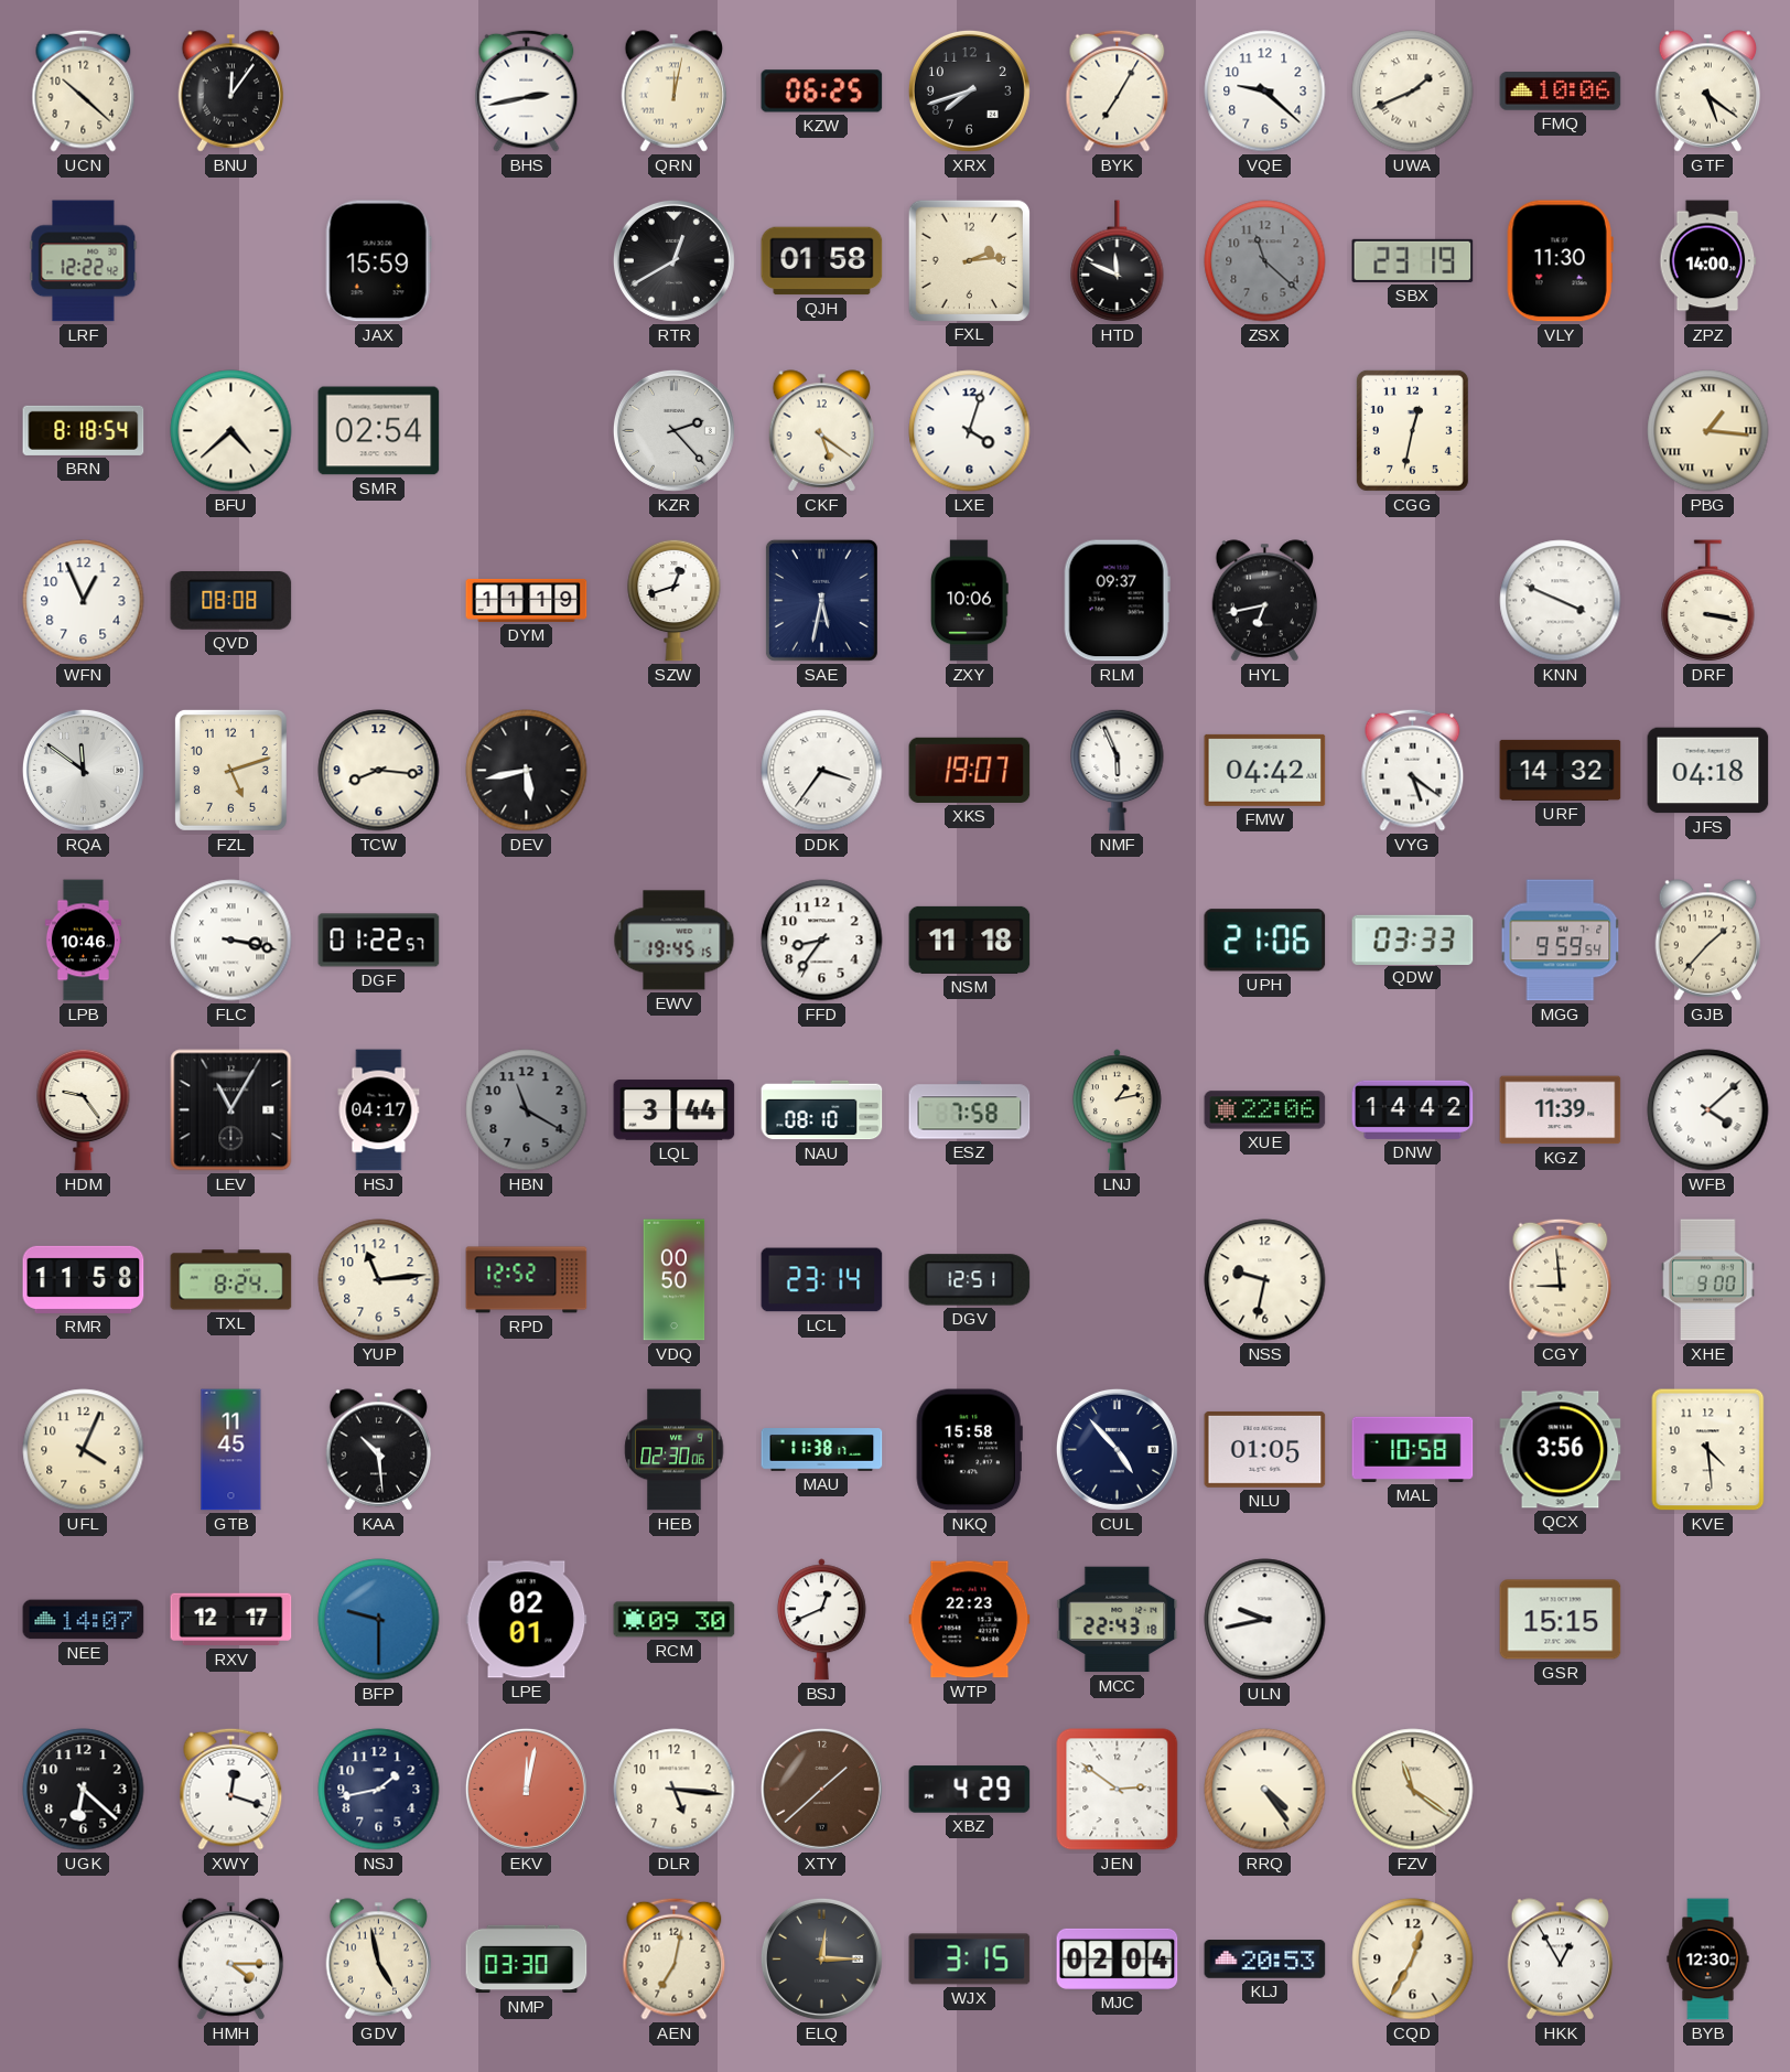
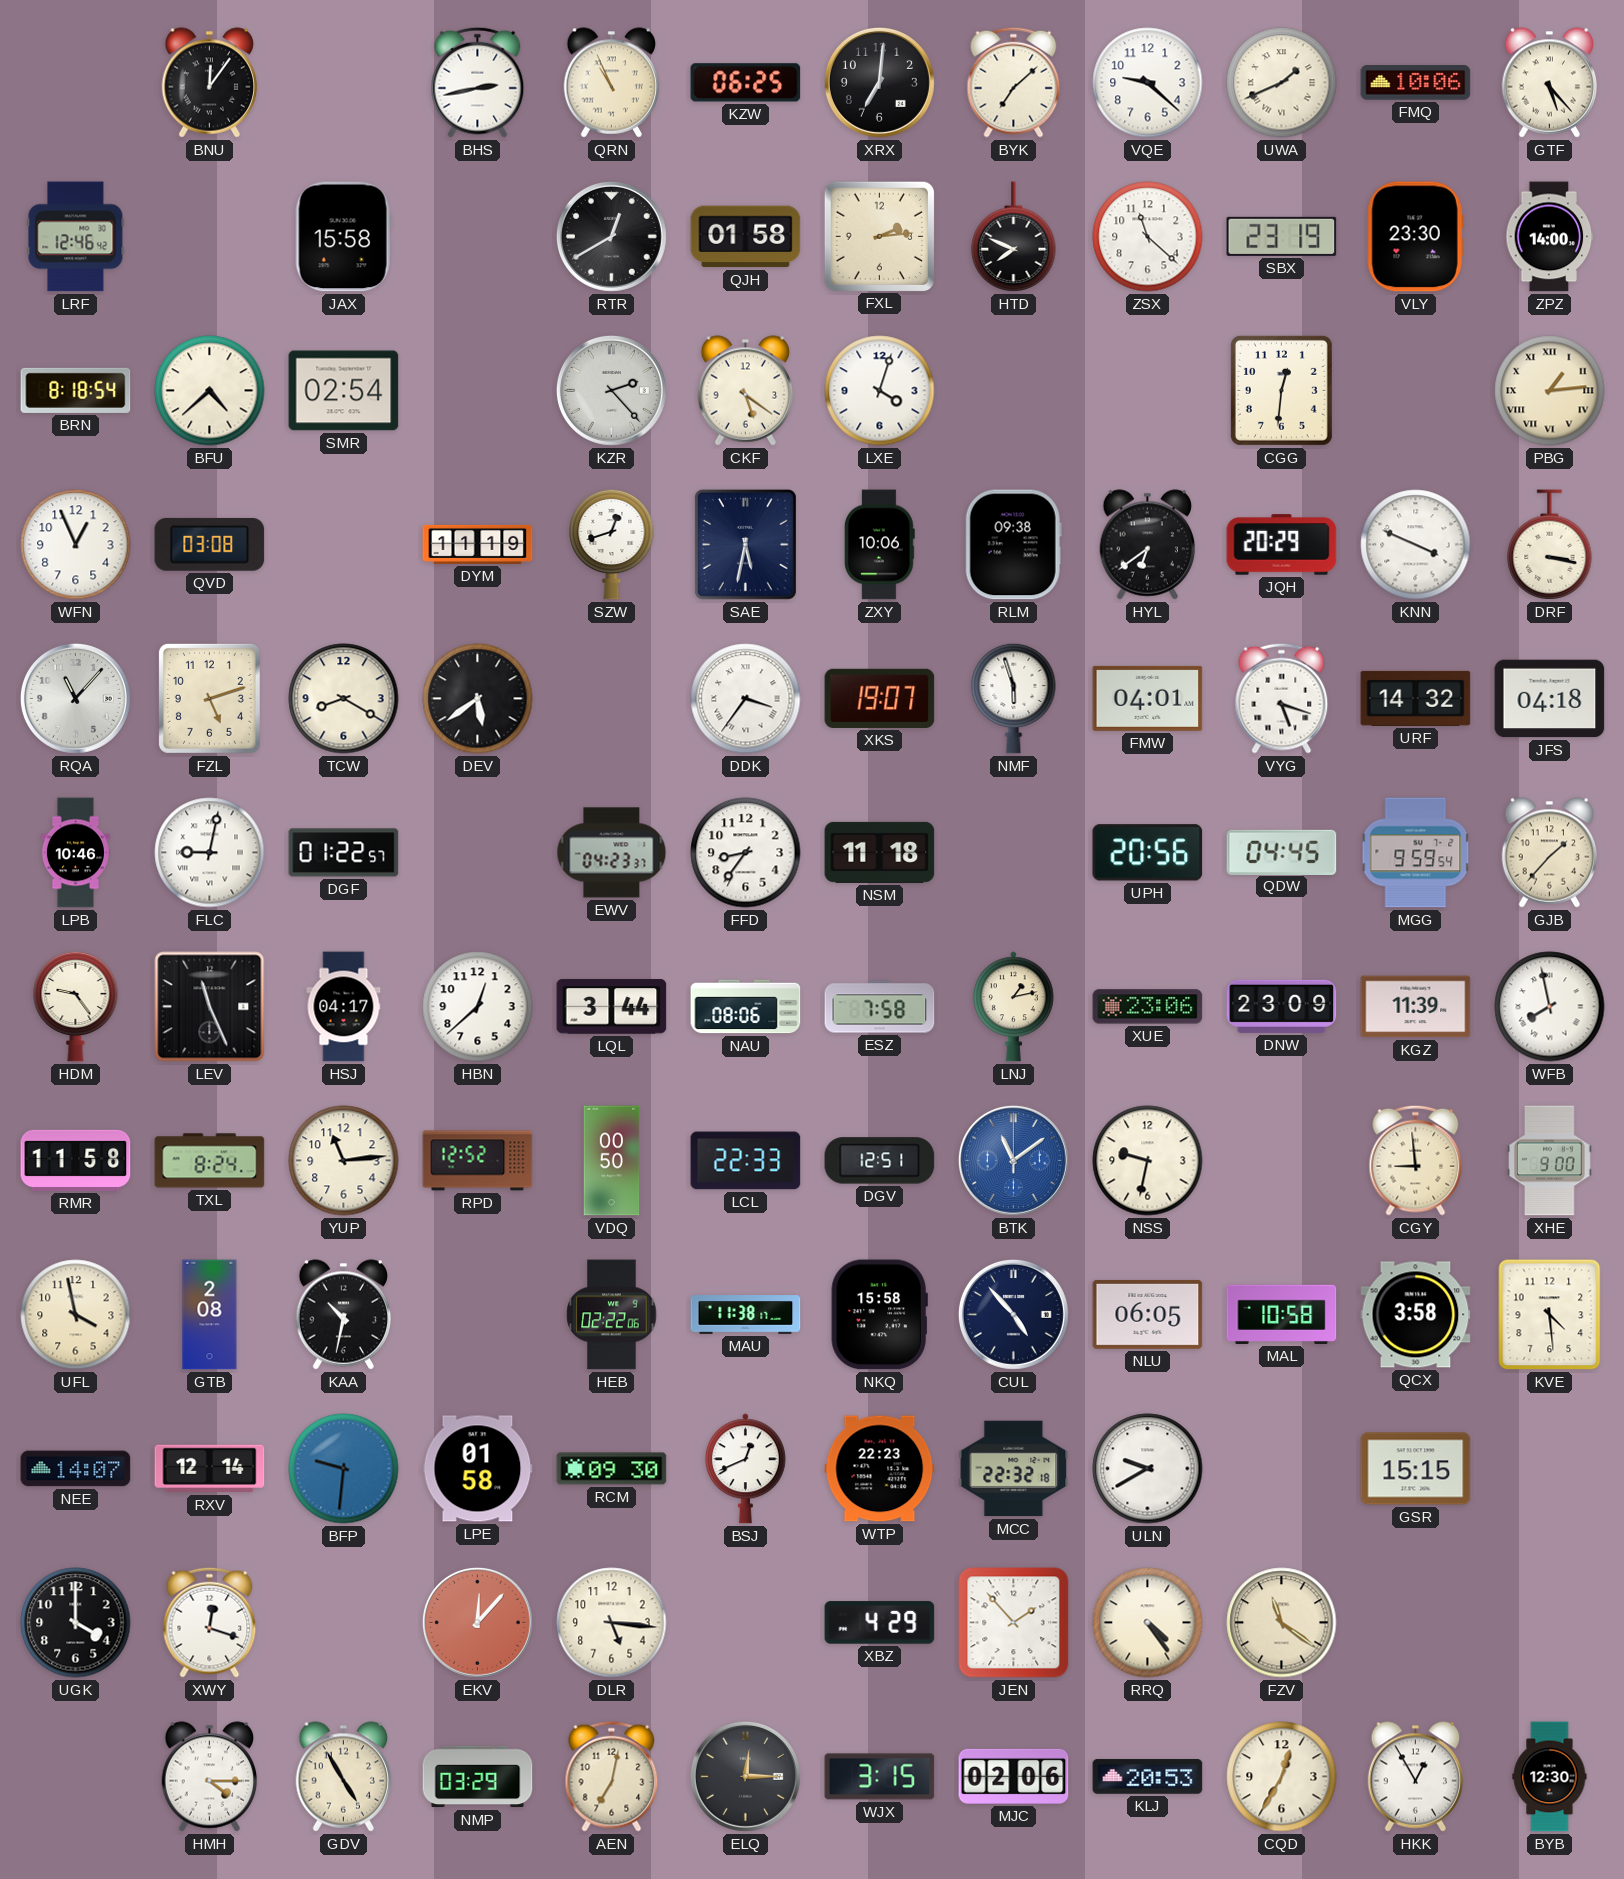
UCN: 10:22 -> none
QRN: 12:02 -> 10:56
XRX: 7:42 -> 7:01
BYK: 7:05 -> 7:08
GTF: 5:21 -> 5:23
LRF: 12:22 -> 12:46
JAX: 15:59 -> 15:58
HTD: 11:49 -> 7:49
ZSX dial: grey -> white
VLY: 11:30 -> 23:30
CGG: 12:32 -> 12:31
PBG: 1:16 -> 1:14
QVD: 08:08 -> 03:08
RLM: 09:37 -> 09:38
HYL: 6:43 -> 6:39
JQH: none -> 20:29
RQA: 11:51 -> 11:07
TCW: 8:16 -> 8:20
DEV: 5:43 -> 5:39
NMF: 5:56 -> 5:57
FMW: 04:42 -> 04:01
VYG: 5:21 -> 5:18
FLC: 3:17 -> 9:02
EWV: 19:45 -> 04:23
UPH: 21:06 -> 20:56
QDW: 03:33 -> 04:45
LEV: 11:05 -> 11:26
HBN: 11:20 -> 12:38
HBN dial: grey -> white
NAU: 08:10 -> 08:06
XUE: 22:06 -> 23:06
DNW: 14:42 -> 23:09
WFB: 4:08 -> 7:58
LCL: 23:14 -> 22:33
BTK: none -> 11:09
UFL: 4:04 -> 3:58
GTB: 11:45 -> 2:08
KAA: 10:29 -> 10:32
HEB: 02:30 -> 02:22
NLU: 01:05 -> 06:05
QCX: 3:56 -> 3:58
RXV: 12:17 -> 12:14
BFP: 9:30 -> 9:31
LPE: 02:01 -> 01:58
MCC: 22:43 -> 22:32
ULN: 9:43 -> 9:40
UGK: 6:22 -> 4:00
NSJ: 1:43 -> none
EKV: 12:02 -> 12:07
XTY: 1:38 -> none
JEN: 2:51 -> 1:53
GDV: 4:58 -> 4:55
NMP: 03:30 -> 03:29
MJC: 02:04 -> 02:06
